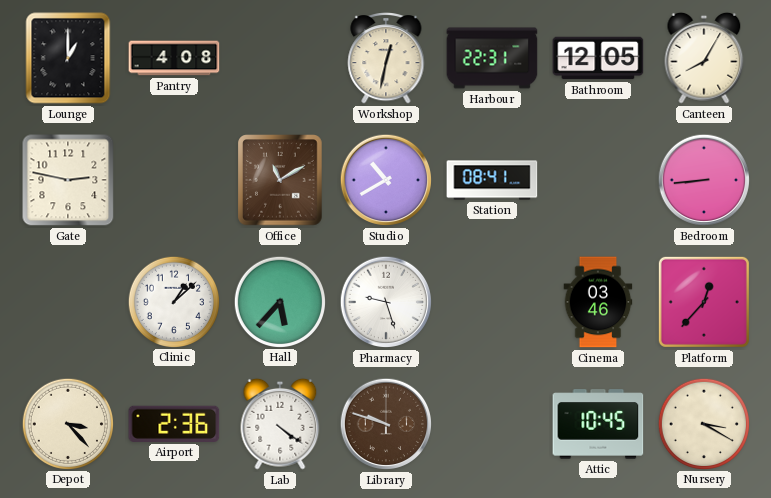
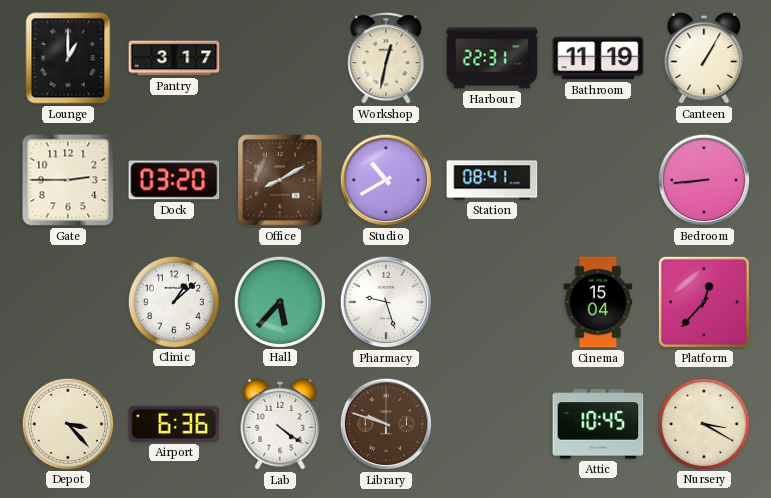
Pantry: 4:08 -> 3:17
Bathroom: 12:05 -> 11:19
Canteen: 8:05 -> 1:05
Gate: 2:47 -> 2:45
Dock: none -> 03:20
Office: 11:10 -> 8:10
Cinema: 03:46 -> 15:04
Airport: 2:36 -> 6:36
